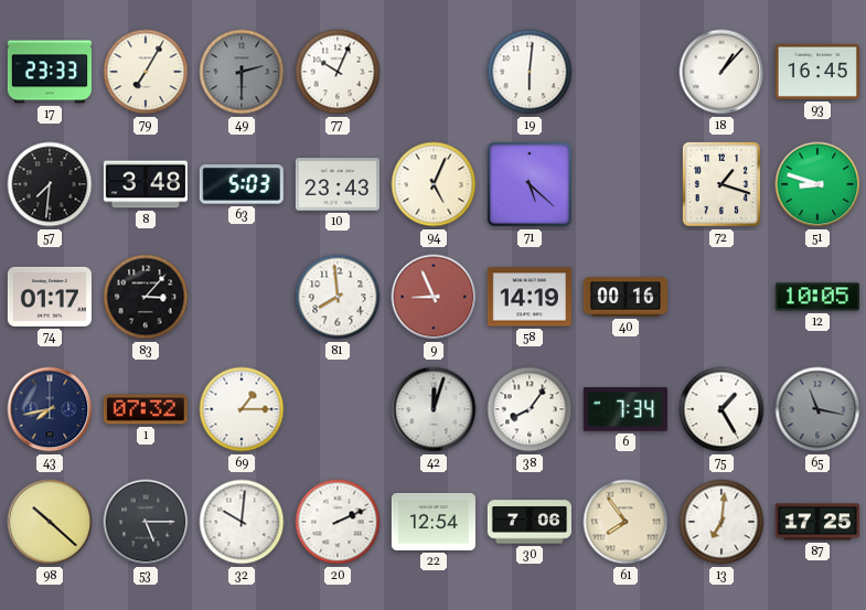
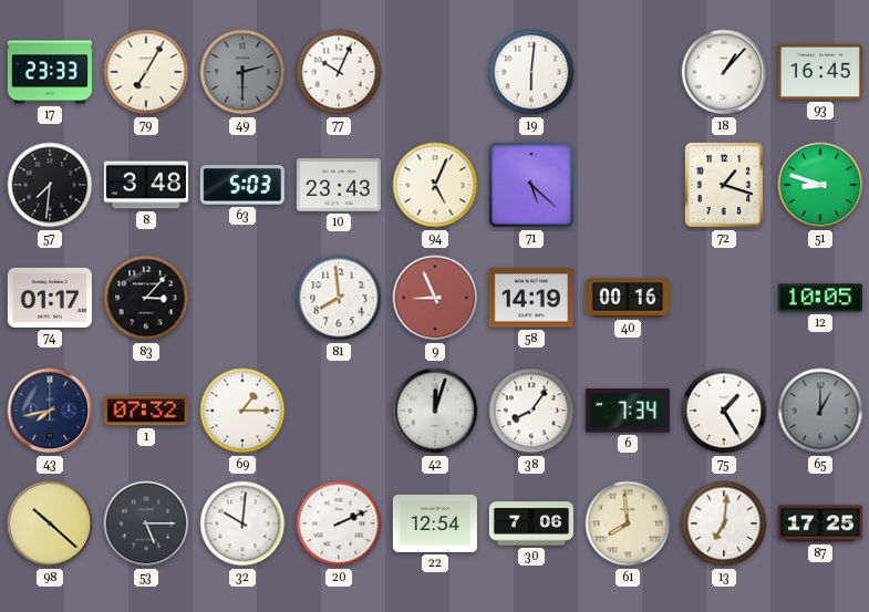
65: 11:17 -> 1:00
61: 7:54 -> 7:59
